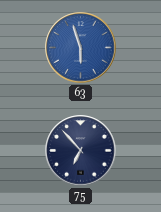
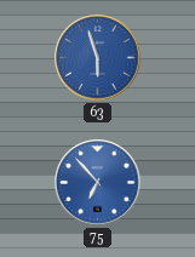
75 dial: navy -> blue
